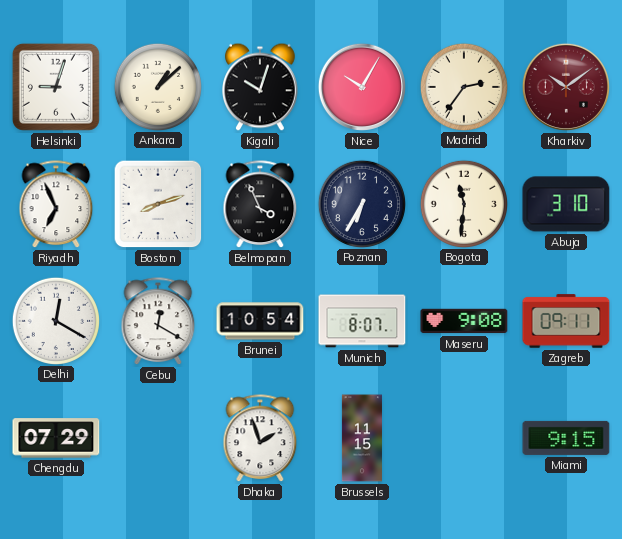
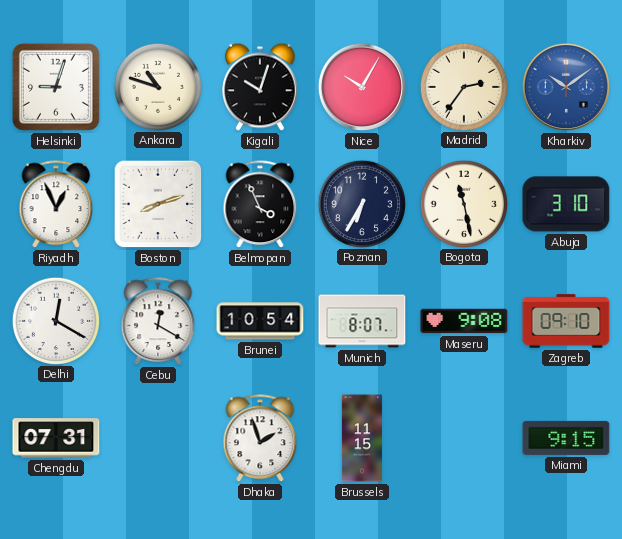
Ankara: 1:08 -> 10:48
Kharkiv dial: burgundy -> blue
Riyadh: 6:56 -> 12:56
Bogota: 11:31 -> 11:28
Zagreb: 09:11 -> 09:10
Chengdu: 07:29 -> 07:31
